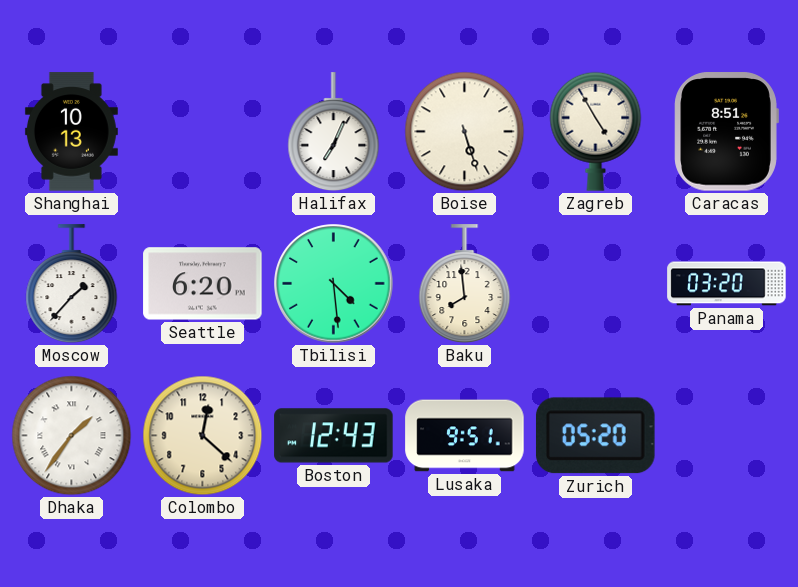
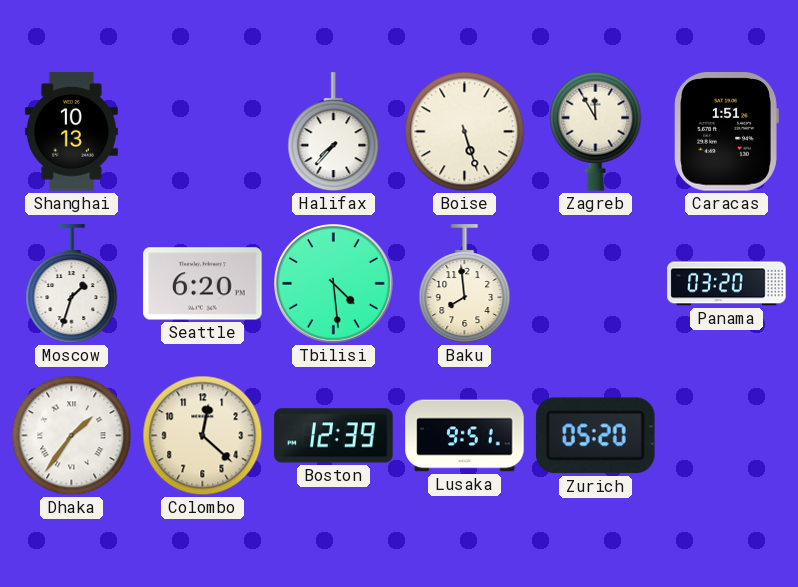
Halifax: 7:04 -> 7:37
Zagreb: 4:55 -> 11:55
Caracas: 8:51 -> 1:51
Moscow: 1:37 -> 1:33
Boston: 12:43 -> 12:39
